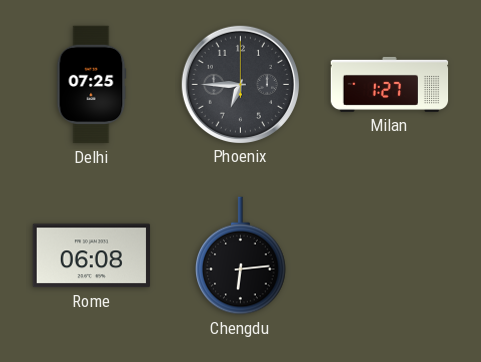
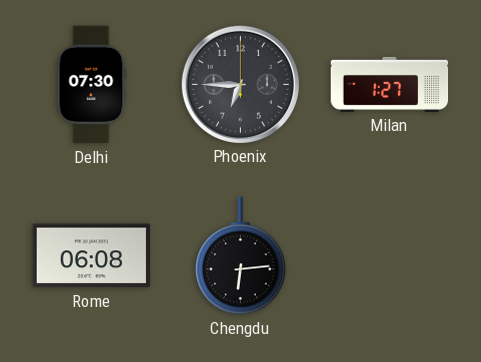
Delhi: 07:25 -> 07:30
